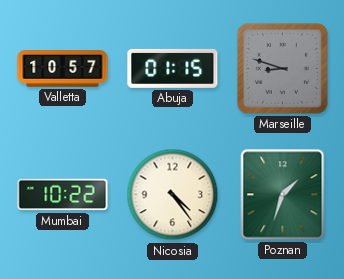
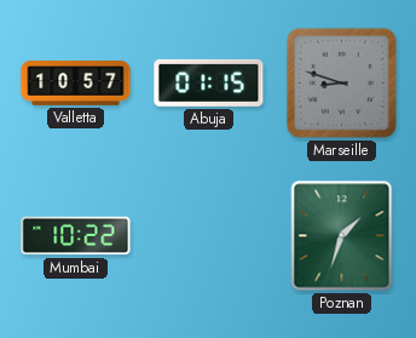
Nicosia: 4:24 -> none
